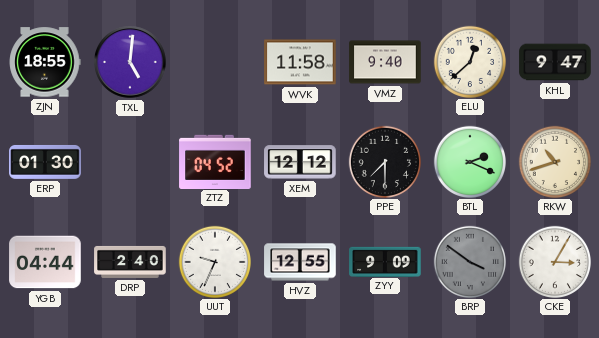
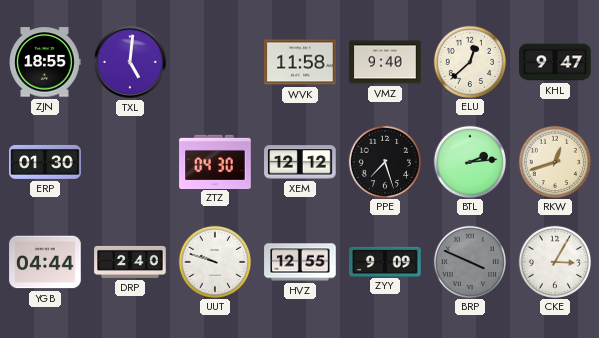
ZTZ: 04:52 -> 04:30
PPE: 7:30 -> 7:27
BTL: 2:19 -> 2:14
RKW: 10:42 -> 12:42
UUT: 9:34 -> 9:48
BRP: 3:51 -> 3:49
